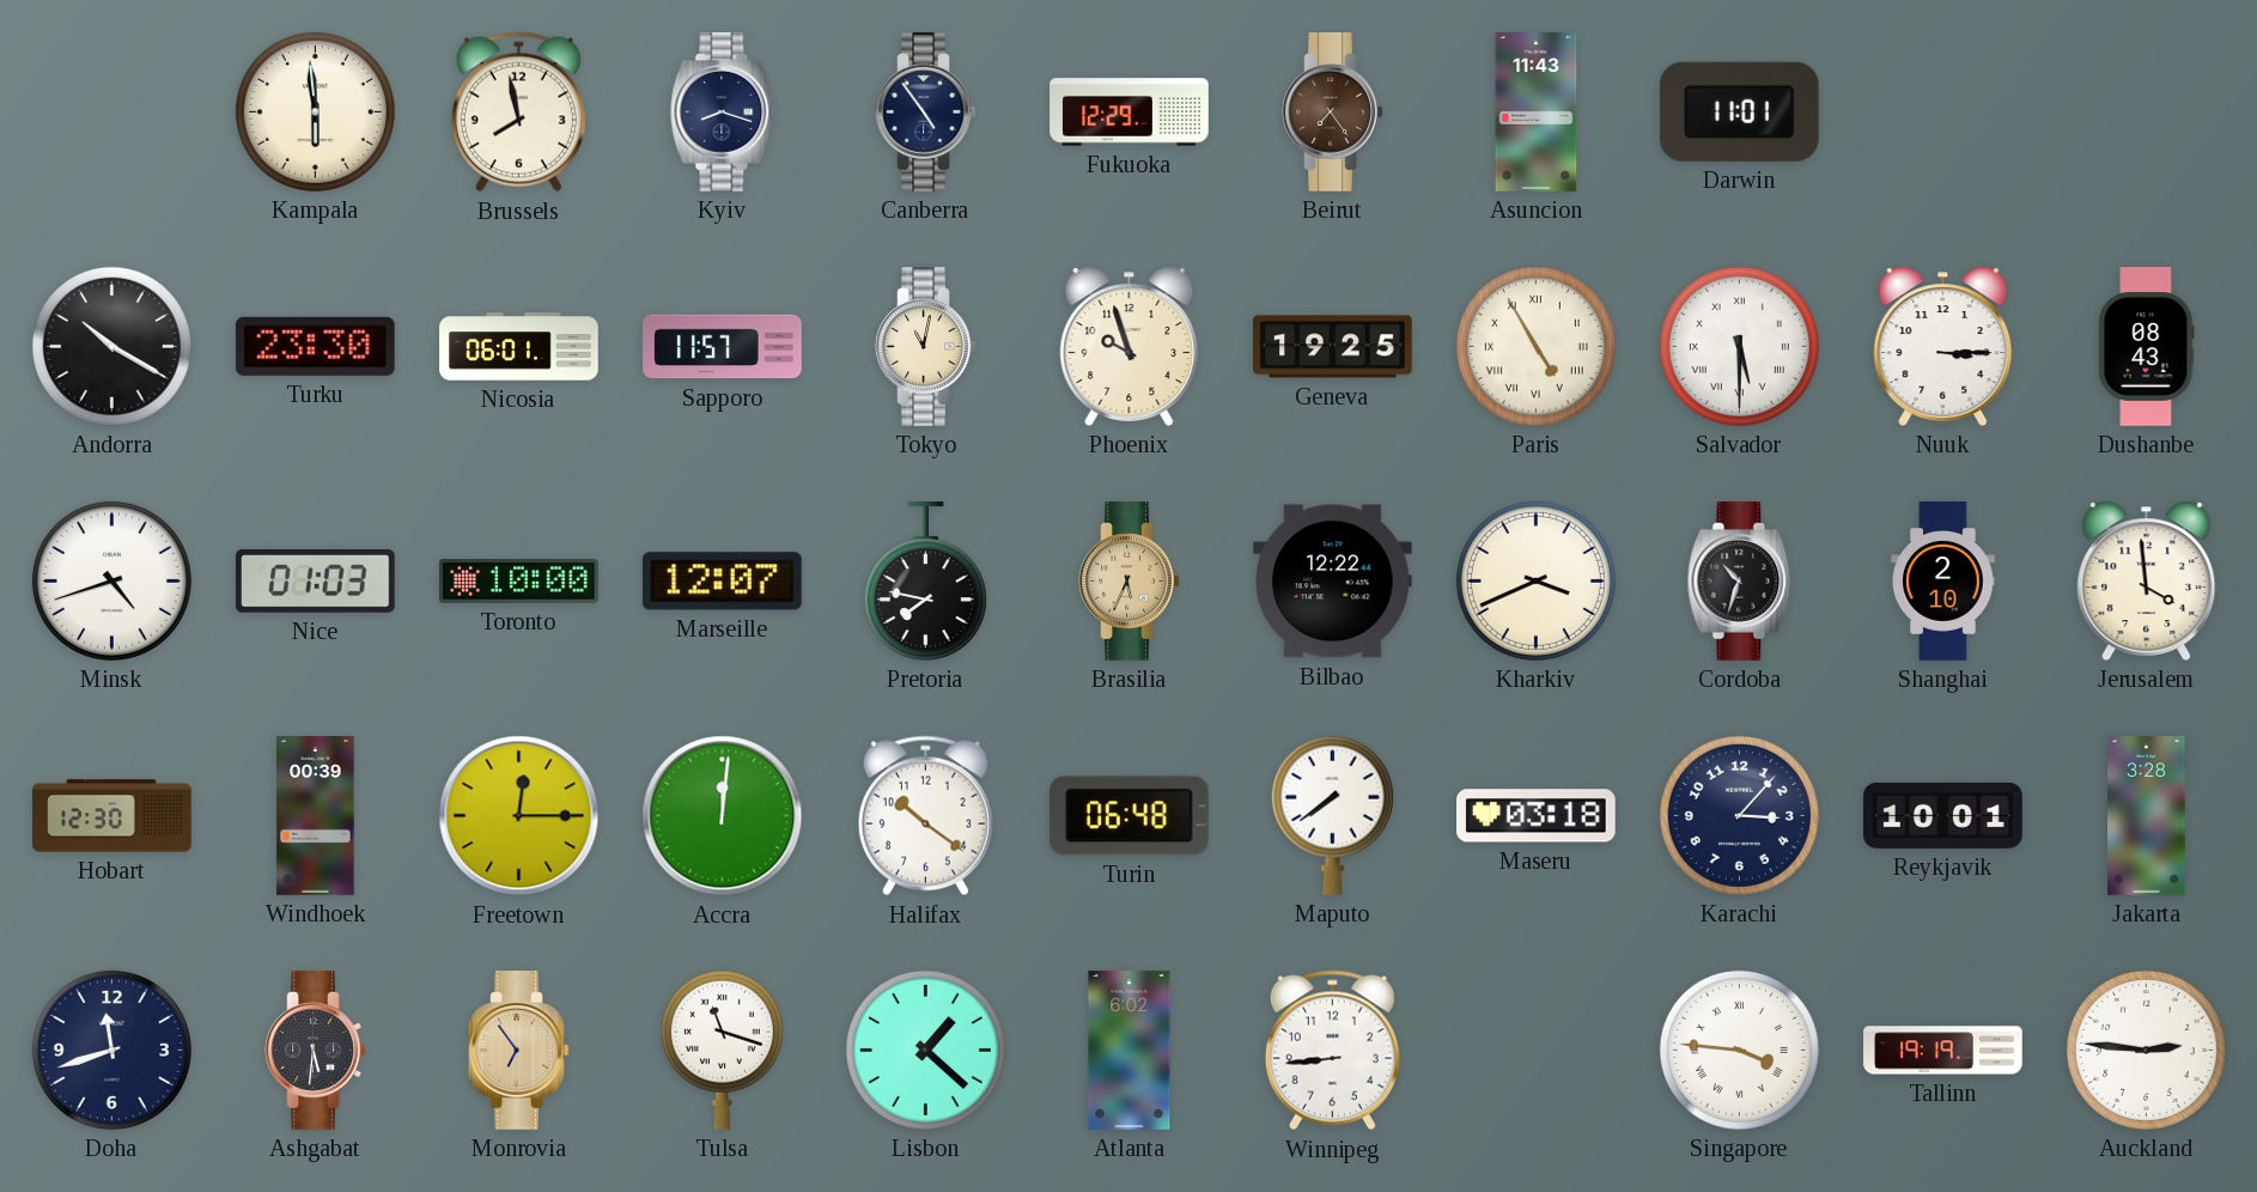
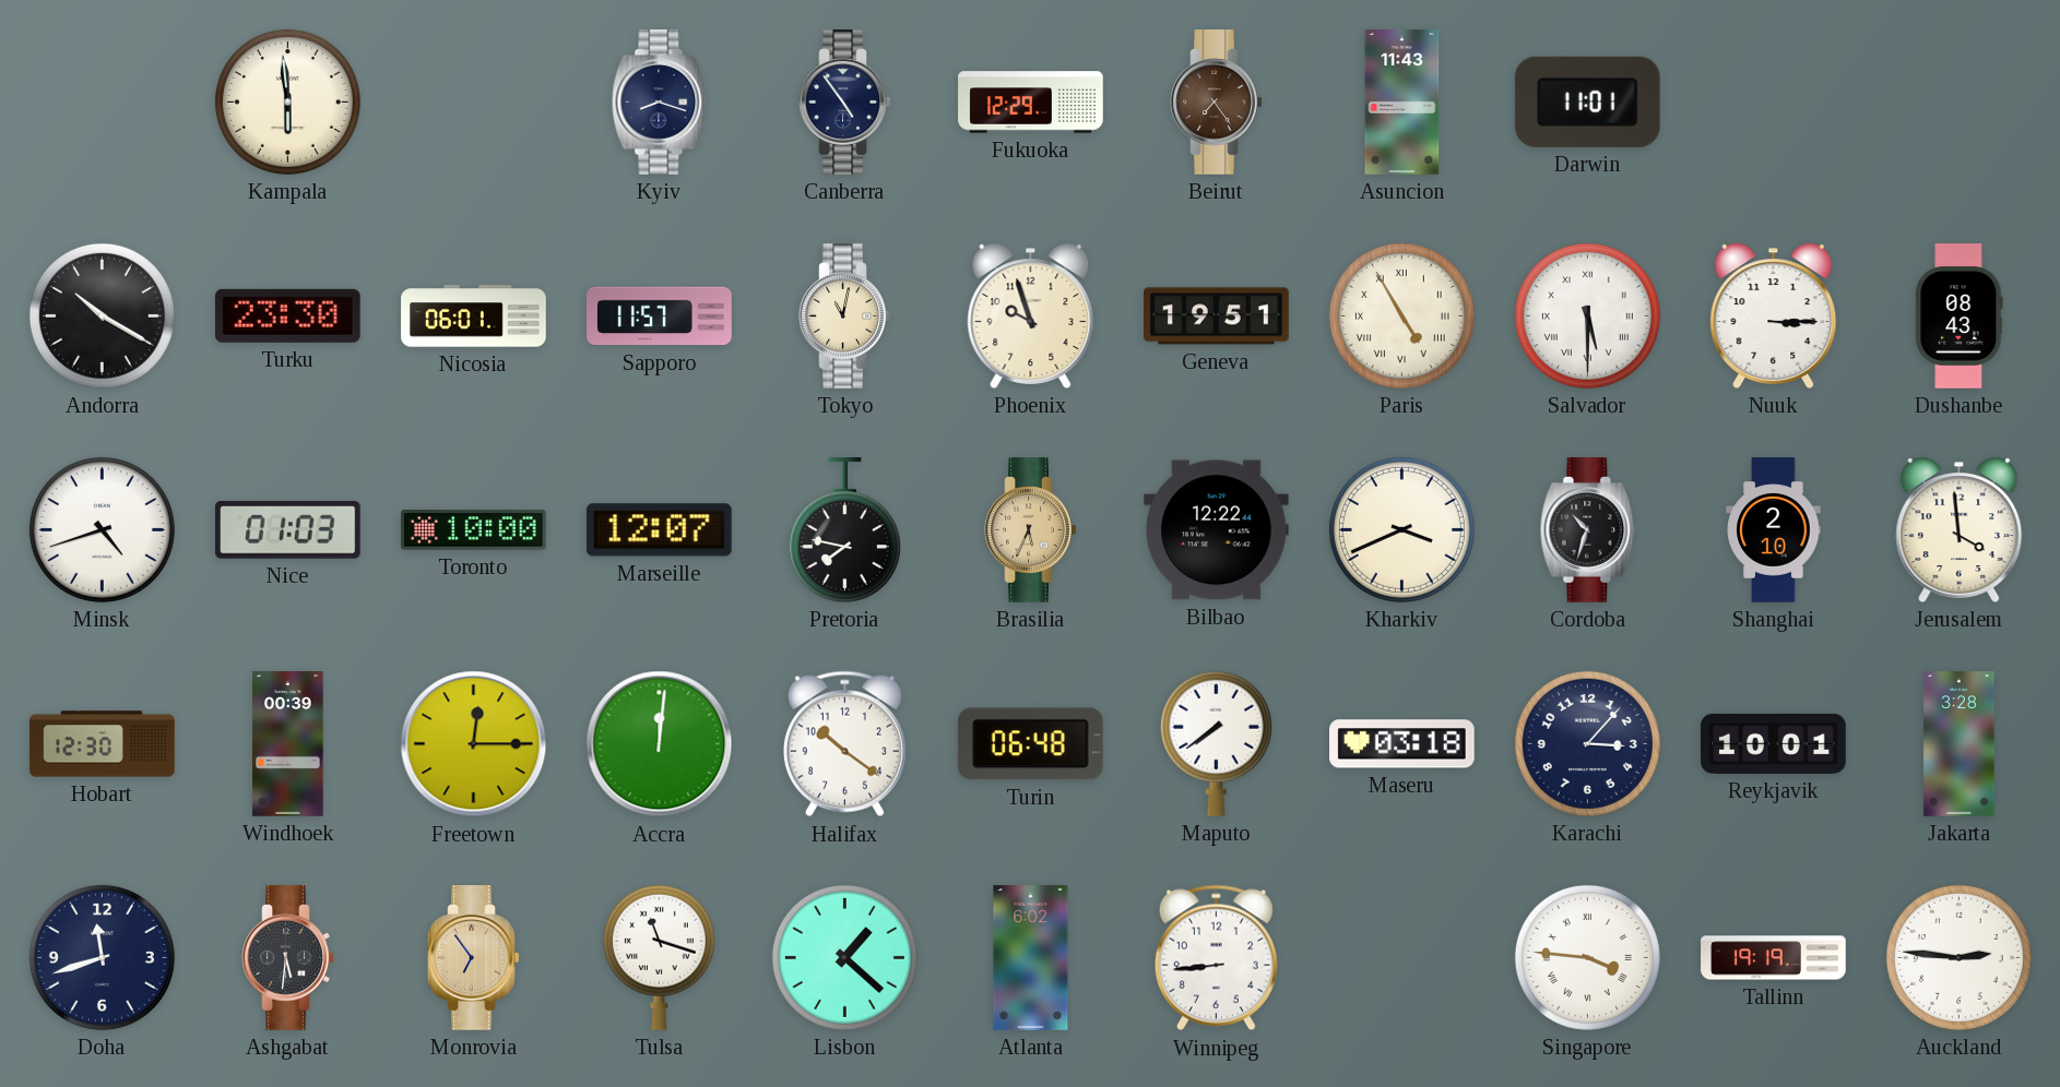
Brussels: 7:58 -> none
Geneva: 19:25 -> 19:51
